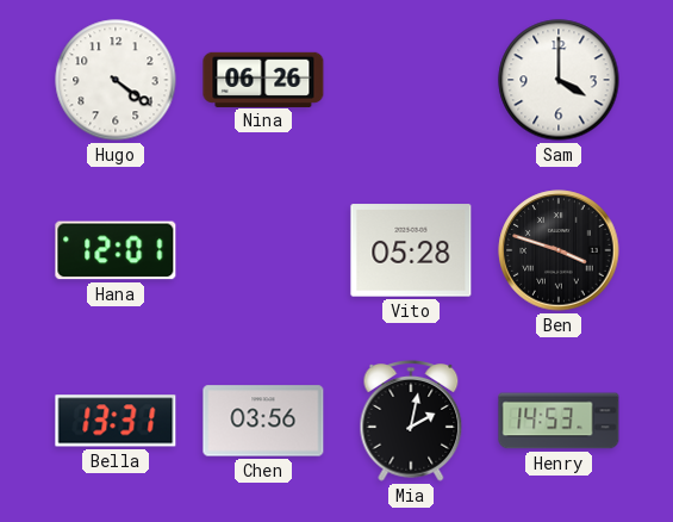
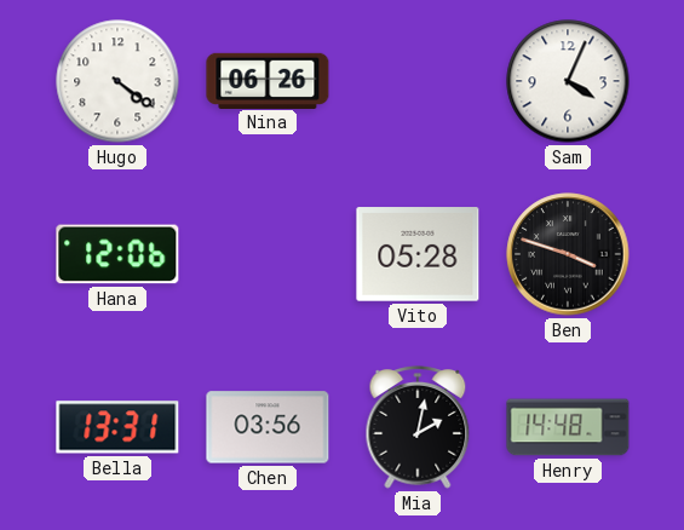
Sam: 4:00 -> 4:04
Hana: 12:01 -> 12:06
Henry: 14:53 -> 14:48
